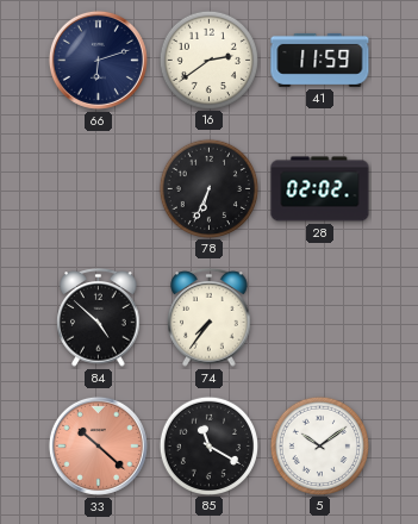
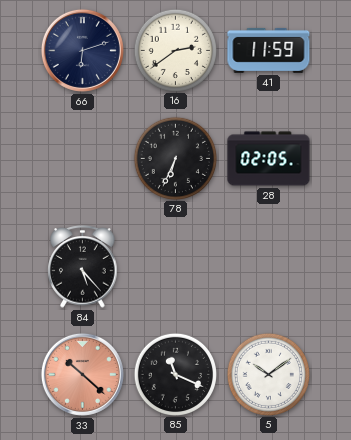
28: 02:02 -> 02:05
84: 4:52 -> 5:23
74: 7:36 -> none
85: 11:20 -> 11:19
